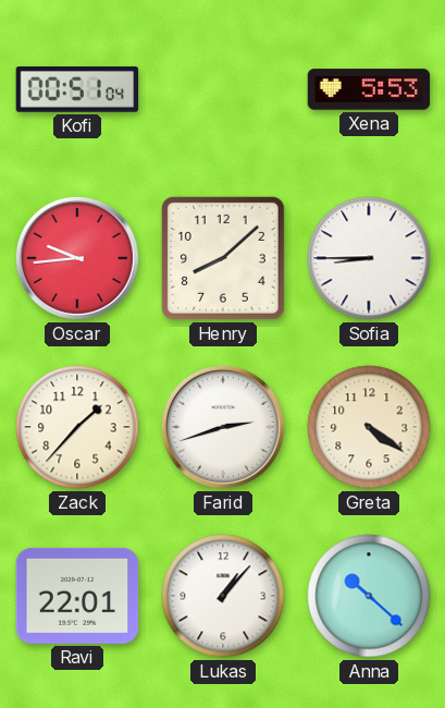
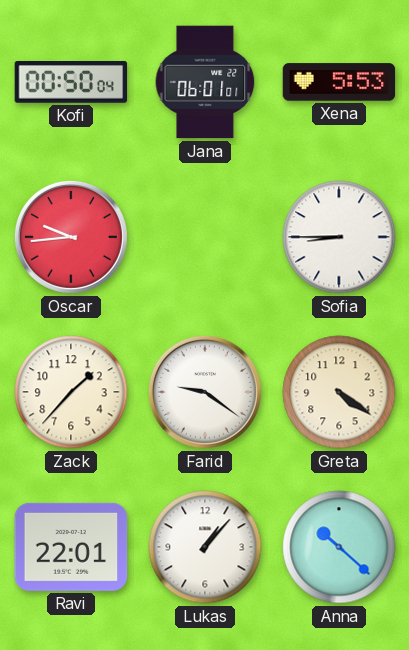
Kofi: 00:51 -> 00:50
Jana: none -> 06:01
Henry: 8:08 -> none
Farid: 2:42 -> 9:21
